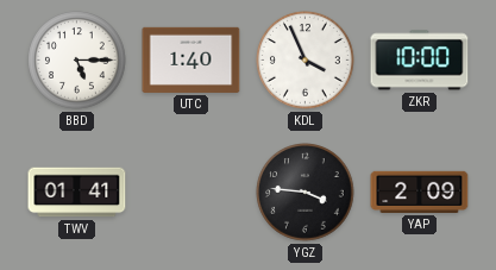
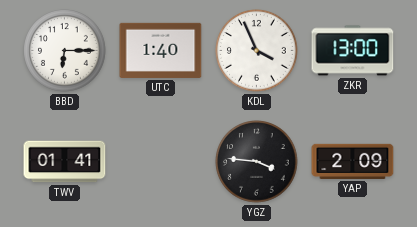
BBD: 5:15 -> 6:15
ZKR: 10:00 -> 13:00
